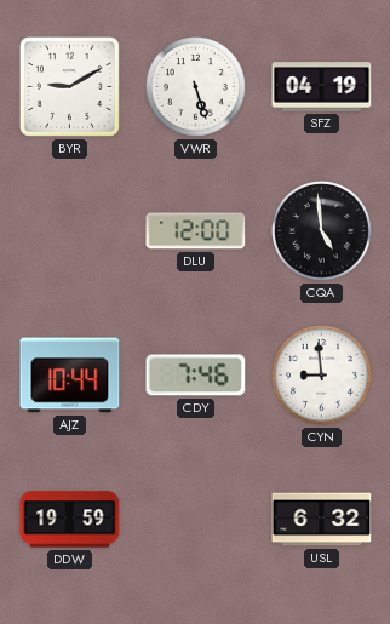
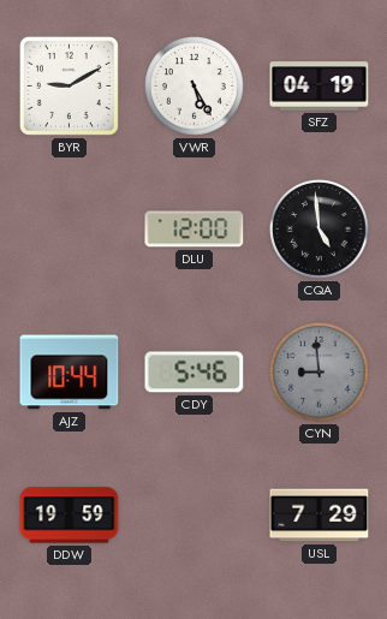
VWR: 5:27 -> 5:25
CDY: 7:46 -> 5:46
CYN dial: white -> grey
USL: 6:32 -> 7:29
